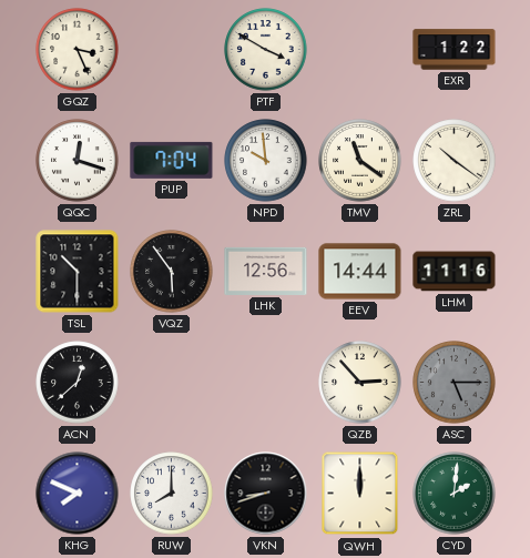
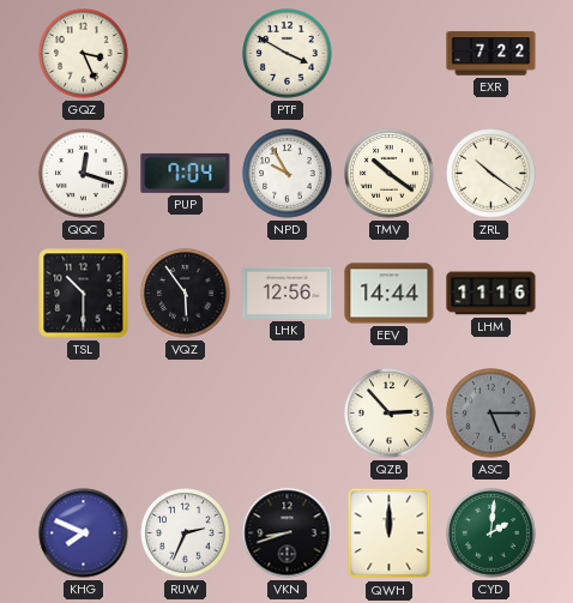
EXR: 1:22 -> 7:22
NPD: 9:59 -> 9:55
TMV: 11:21 -> 10:21
ACN: 12:38 -> none
RUW: 8:00 -> 2:34
